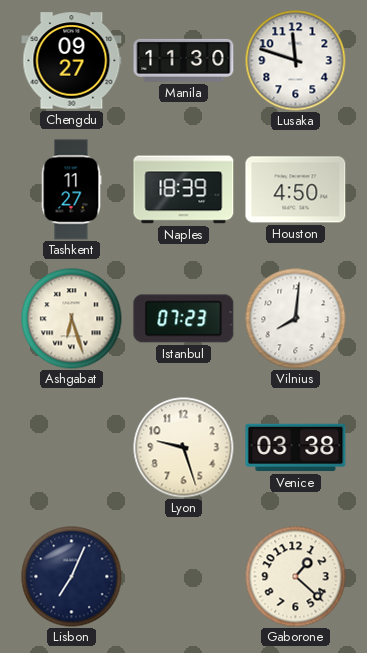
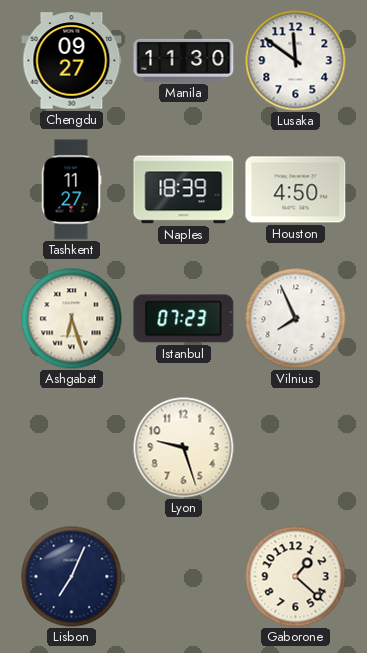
Lusaka: 11:48 -> 11:51
Vilnius: 8:01 -> 7:56
Venice: 03:38 -> none
